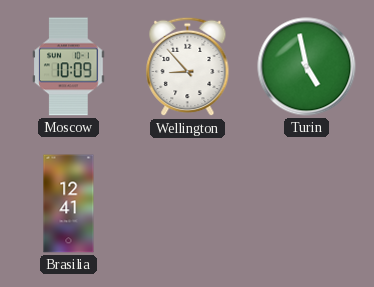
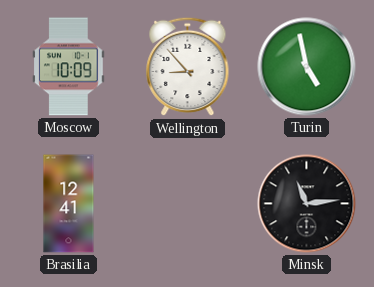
Minsk: none -> 11:14
